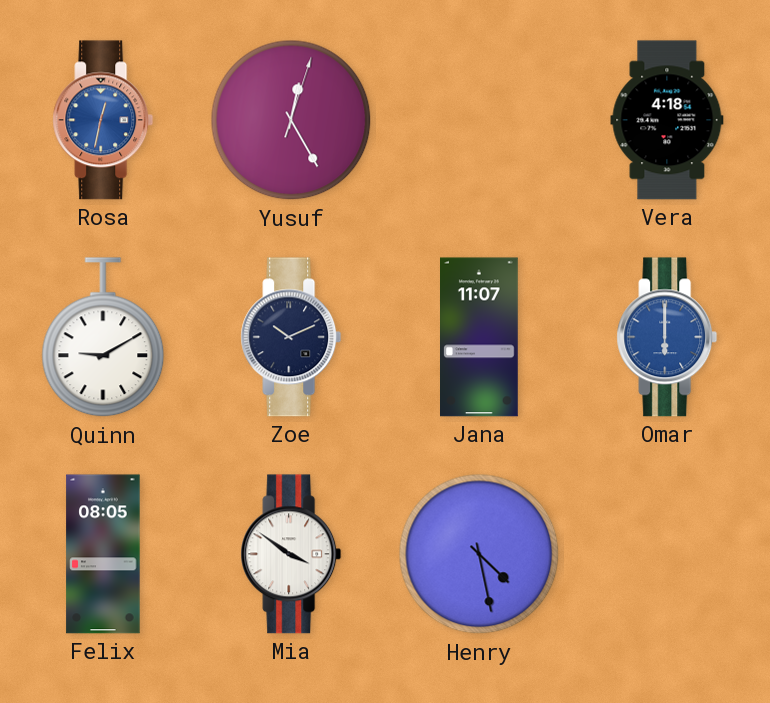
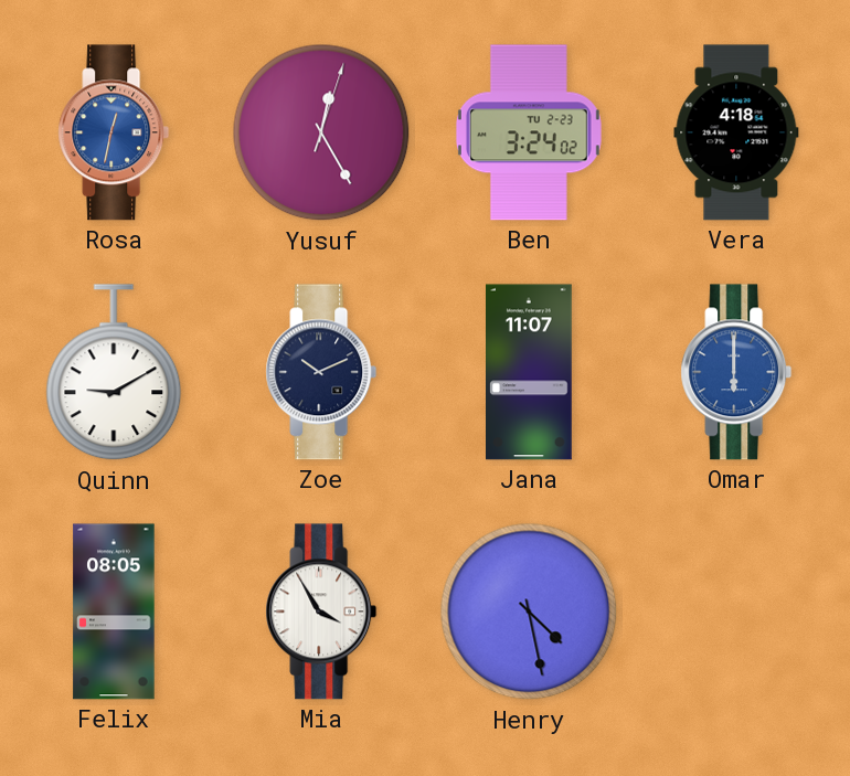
Ben: none -> 3:24
Mia: 3:51 -> 3:55
